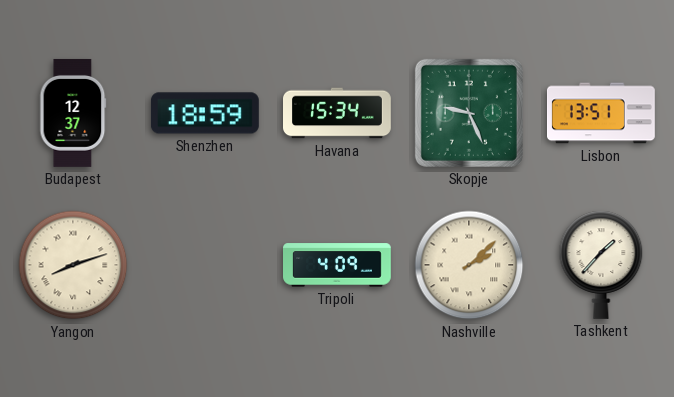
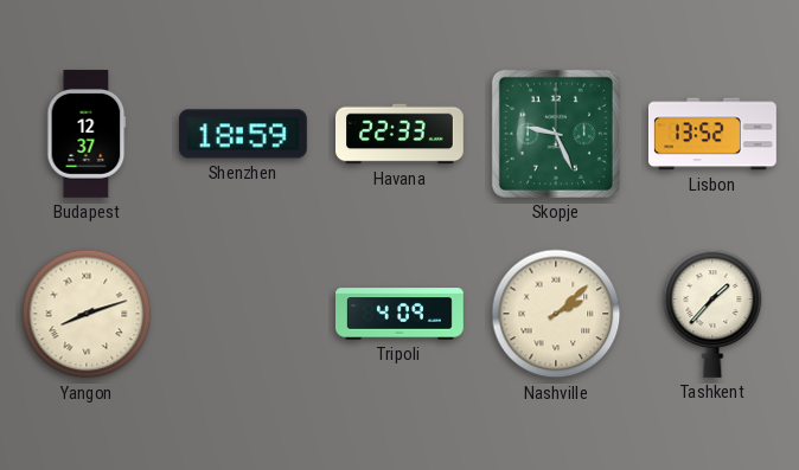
Havana: 15:34 -> 22:33
Lisbon: 13:51 -> 13:52
